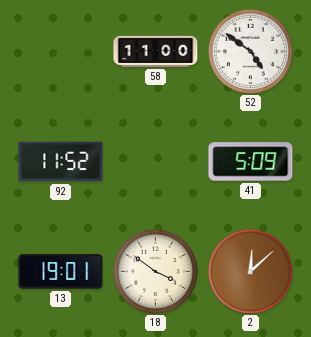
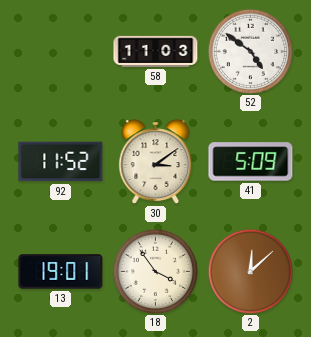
58: 11:00 -> 11:03
30: none -> 3:09
18: 3:51 -> 3:54
